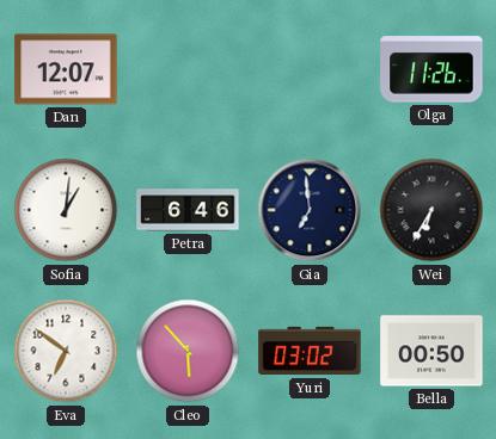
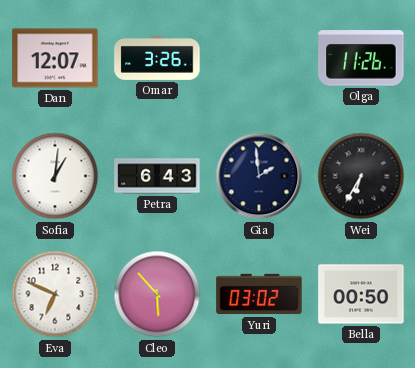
Omar: none -> 3:26
Petra: 6:46 -> 6:43
Gia: 6:59 -> 1:59
Eva: 6:51 -> 6:49
